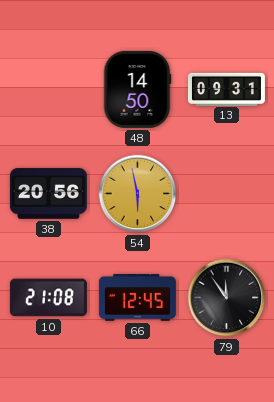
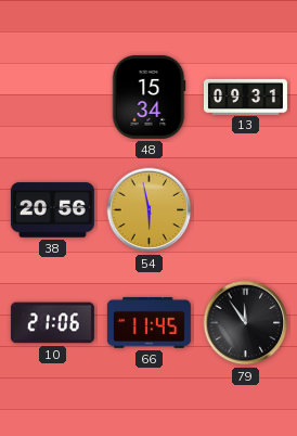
48: 14:50 -> 15:34
10: 21:08 -> 21:06
66: 12:45 -> 11:45
